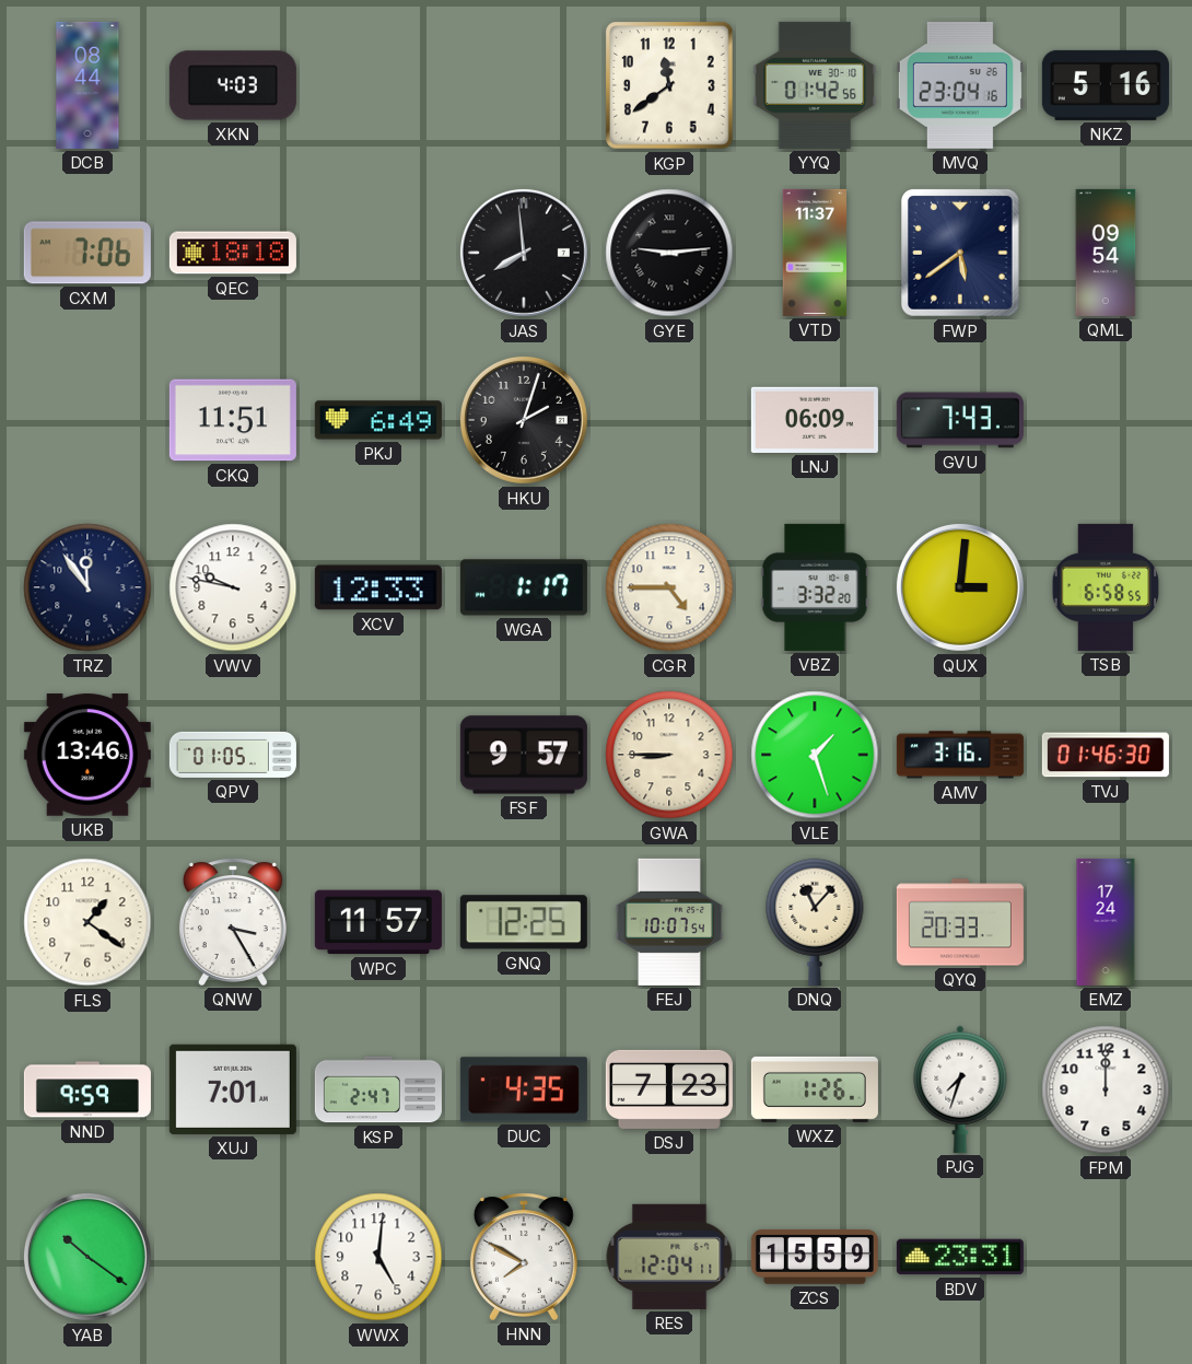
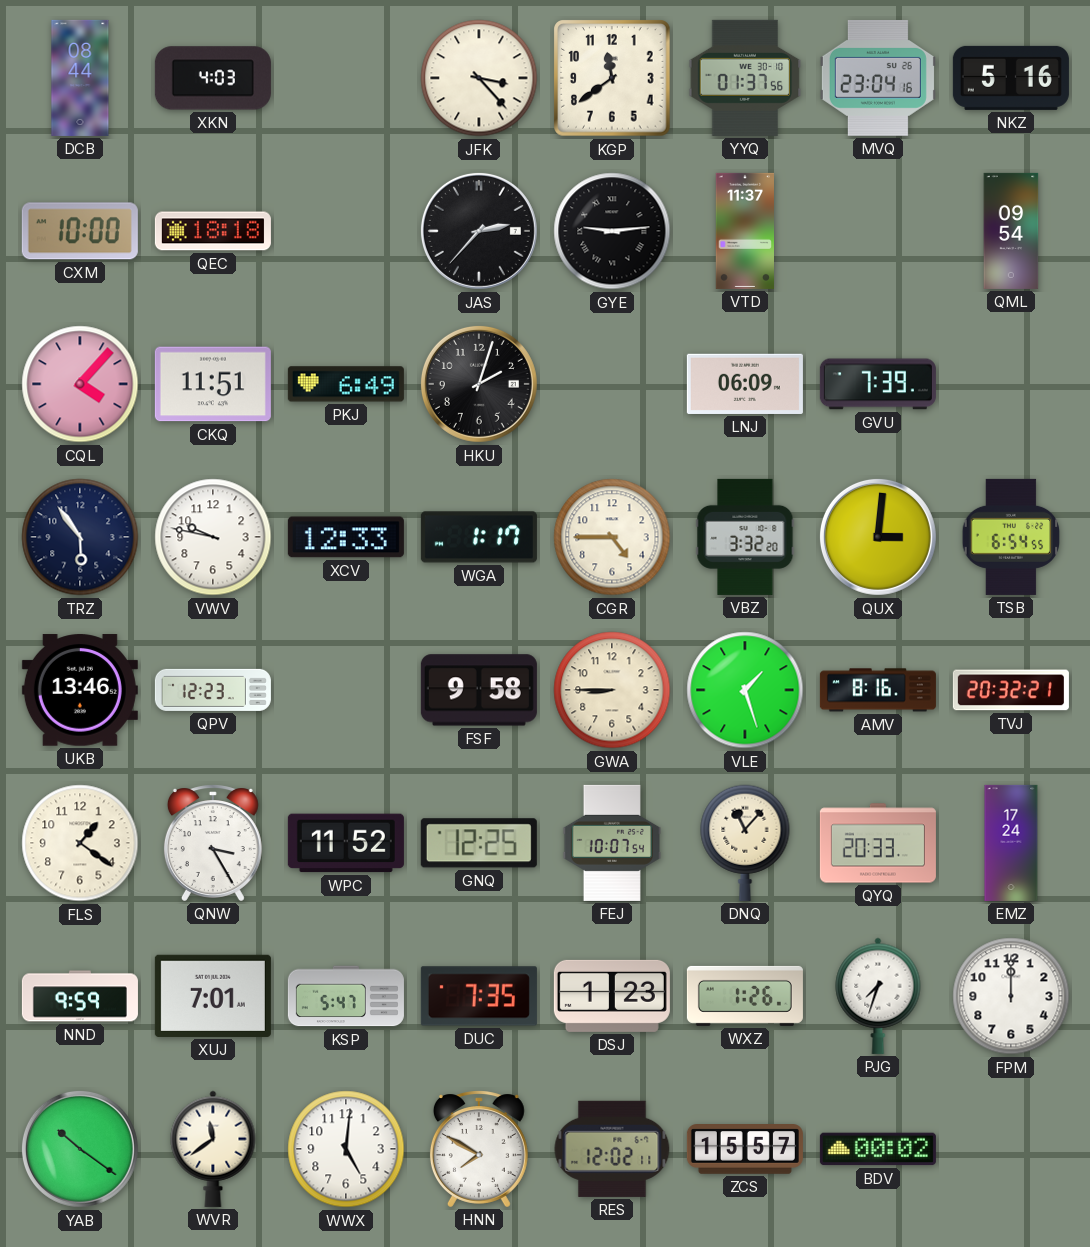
JFK: none -> 3:23
YYQ: 01:42 -> 01:37
CXM: 7:06 -> 10:00
JAS: 7:59 -> 2:37
FWP: 5:39 -> none
CQL: none -> 4:07
GVU: 7:43 -> 7:39
TRZ: 11:54 -> 5:54
TSB: 6:58 -> 6:54
QPV: 01:05 -> 12:23
FSF: 9:57 -> 9:58
AMV: 3:16 -> 8:16
TVJ: 01:46 -> 20:32
WPC: 11:57 -> 11:52
KSP: 2:47 -> 5:47
DUC: 4:35 -> 7:35
DSJ: 7:23 -> 1:23
WVR: none -> 11:39
RES: 12:04 -> 12:02
ZCS: 15:59 -> 15:57
BDV: 23:31 -> 00:02
